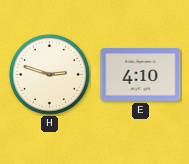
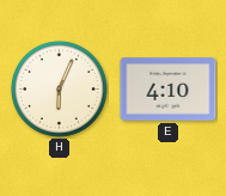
H: 2:48 -> 6:04
